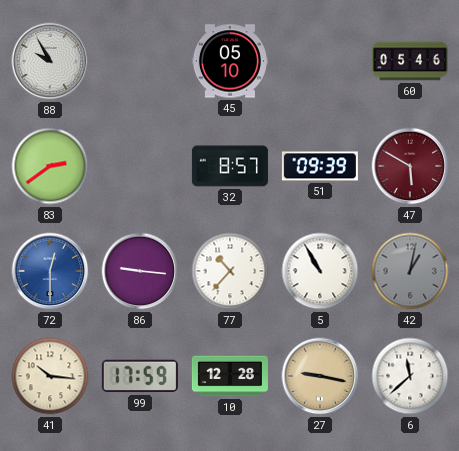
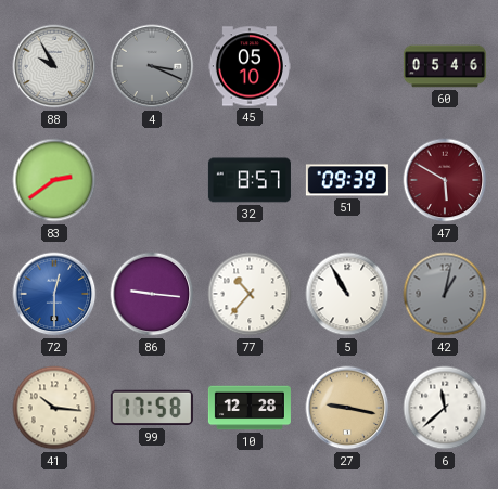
4: none -> 3:19
99: 17:59 -> 17:58
